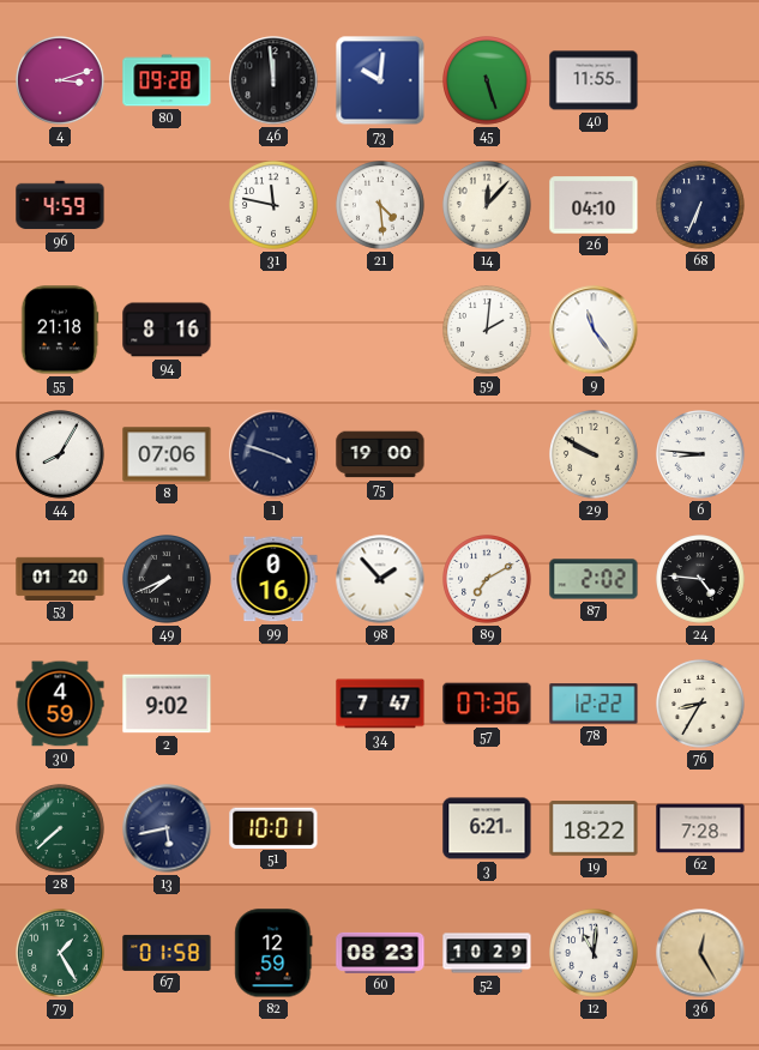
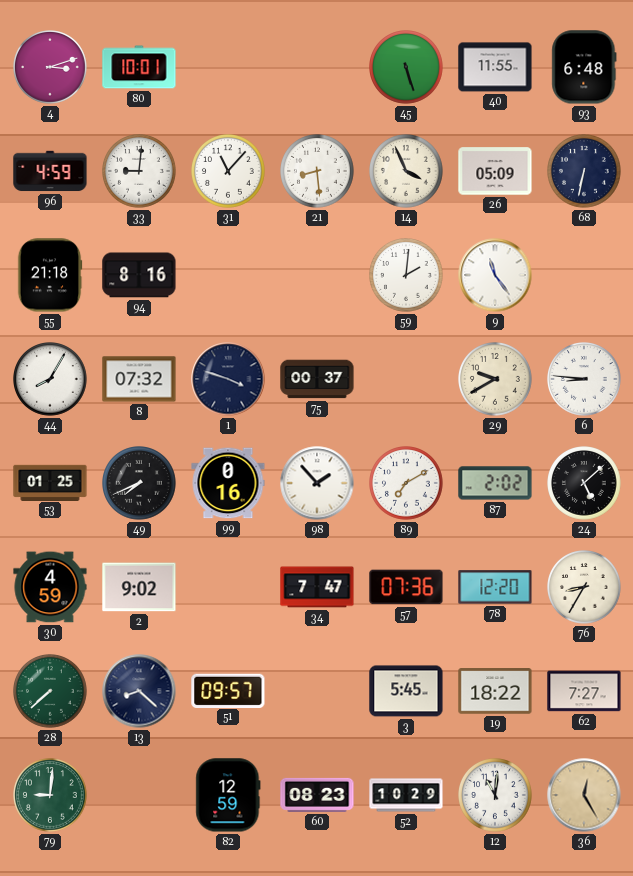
80: 09:28 -> 10:01
46: 11:59 -> none
73: 10:01 -> none
93: none -> 6:48
33: none -> 9:01
31: 11:47 -> 11:07
21: 4:29 -> 8:29
14: 12:07 -> 3:56
26: 04:10 -> 05:09
68: 6:34 -> 6:32
8: 07:06 -> 07:32
75: 19:00 -> 00:37
29: 9:50 -> 9:40
53: 01:20 -> 01:25
24: 4:46 -> 5:08
78: 12:22 -> 12:20
13: 5:43 -> 8:22
51: 10:01 -> 09:57
3: 6:21 -> 5:45
62: 7:28 -> 7:27
79: 1:25 -> 9:01
67: 01:58 -> none
